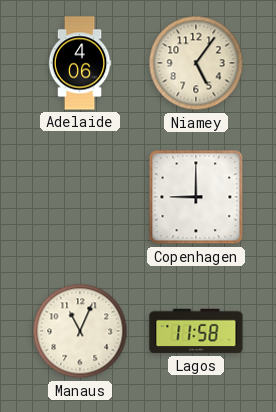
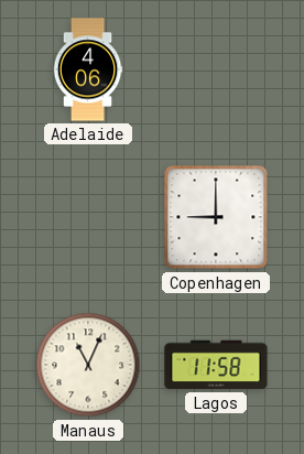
Niamey: 5:06 -> none
